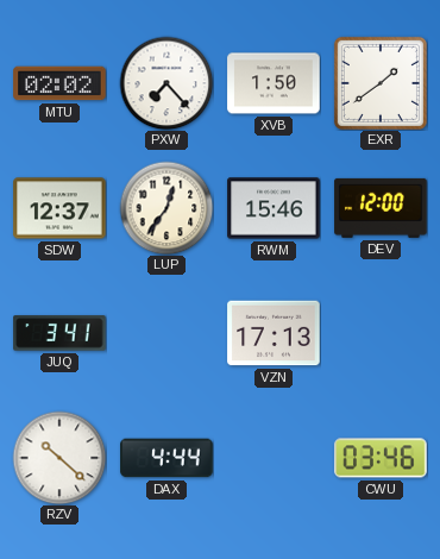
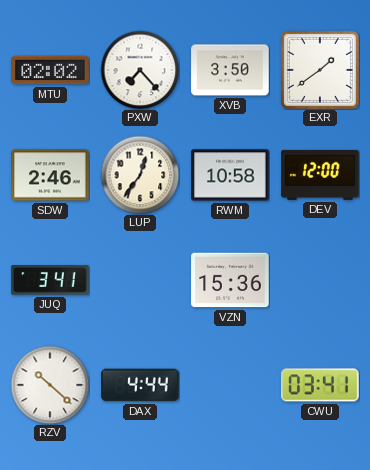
XVB: 1:50 -> 3:50
SDW: 12:37 -> 2:46
RWM: 15:46 -> 10:58
VZN: 17:13 -> 15:36
CWU: 03:46 -> 03:41
